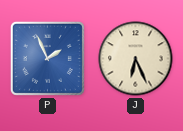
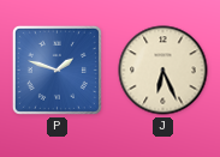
P: 1:56 -> 1:48
